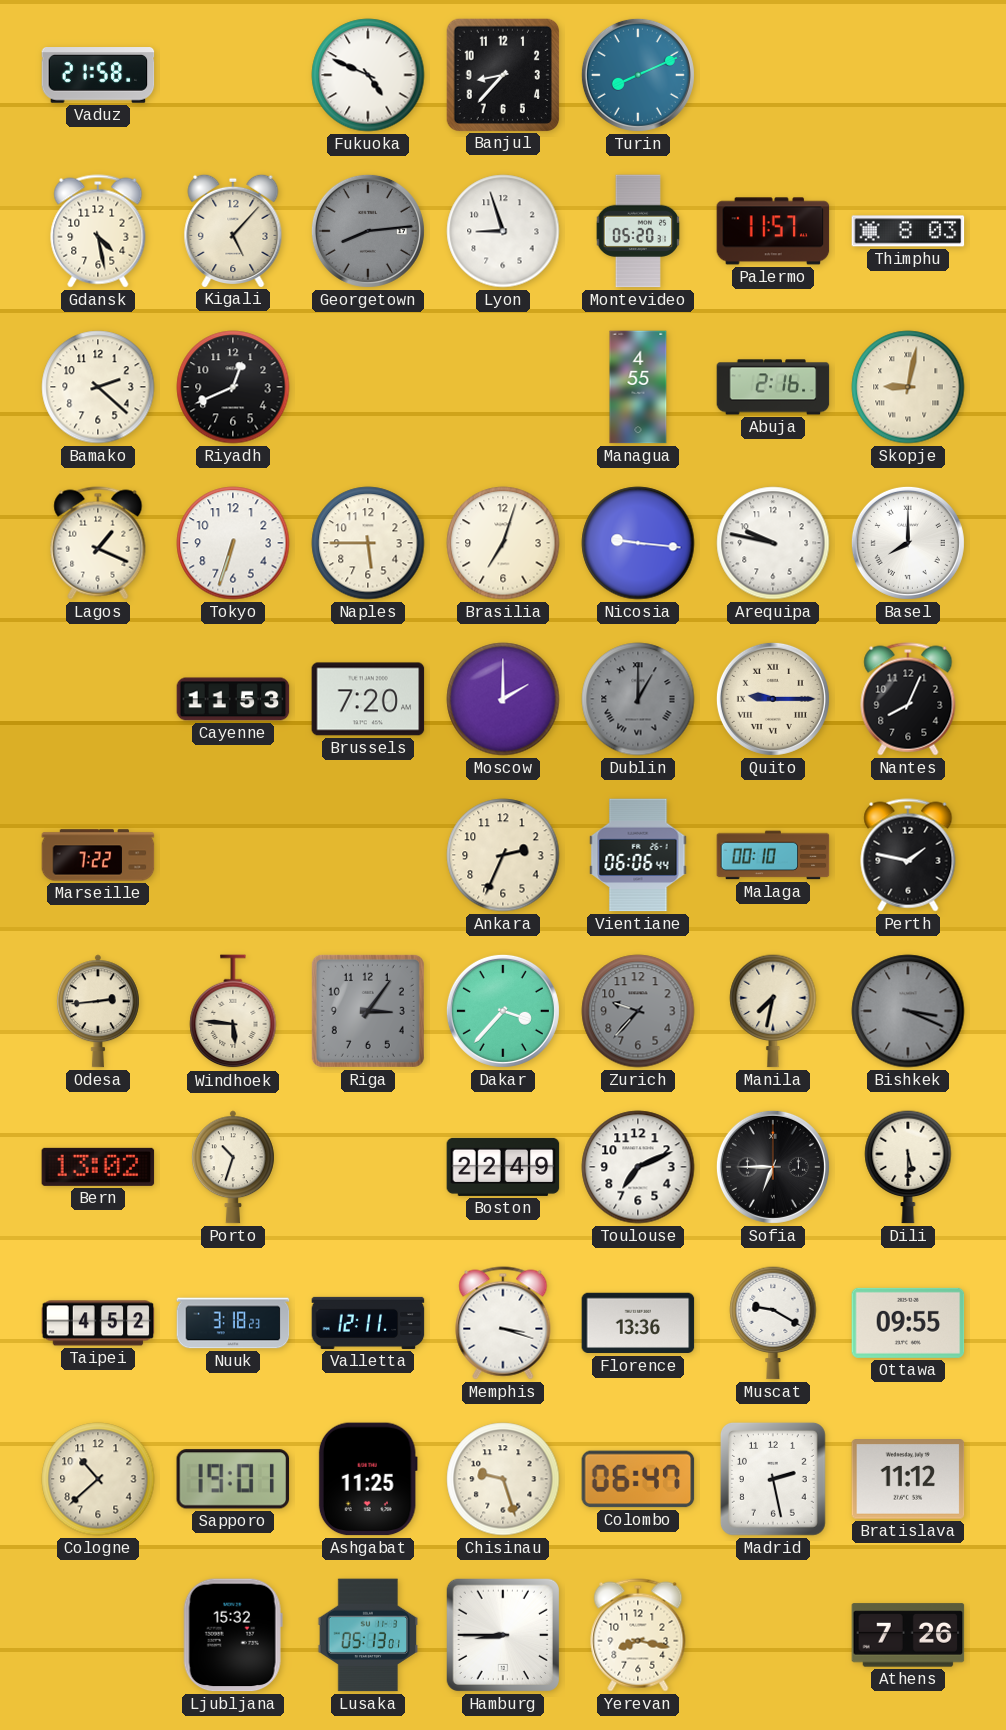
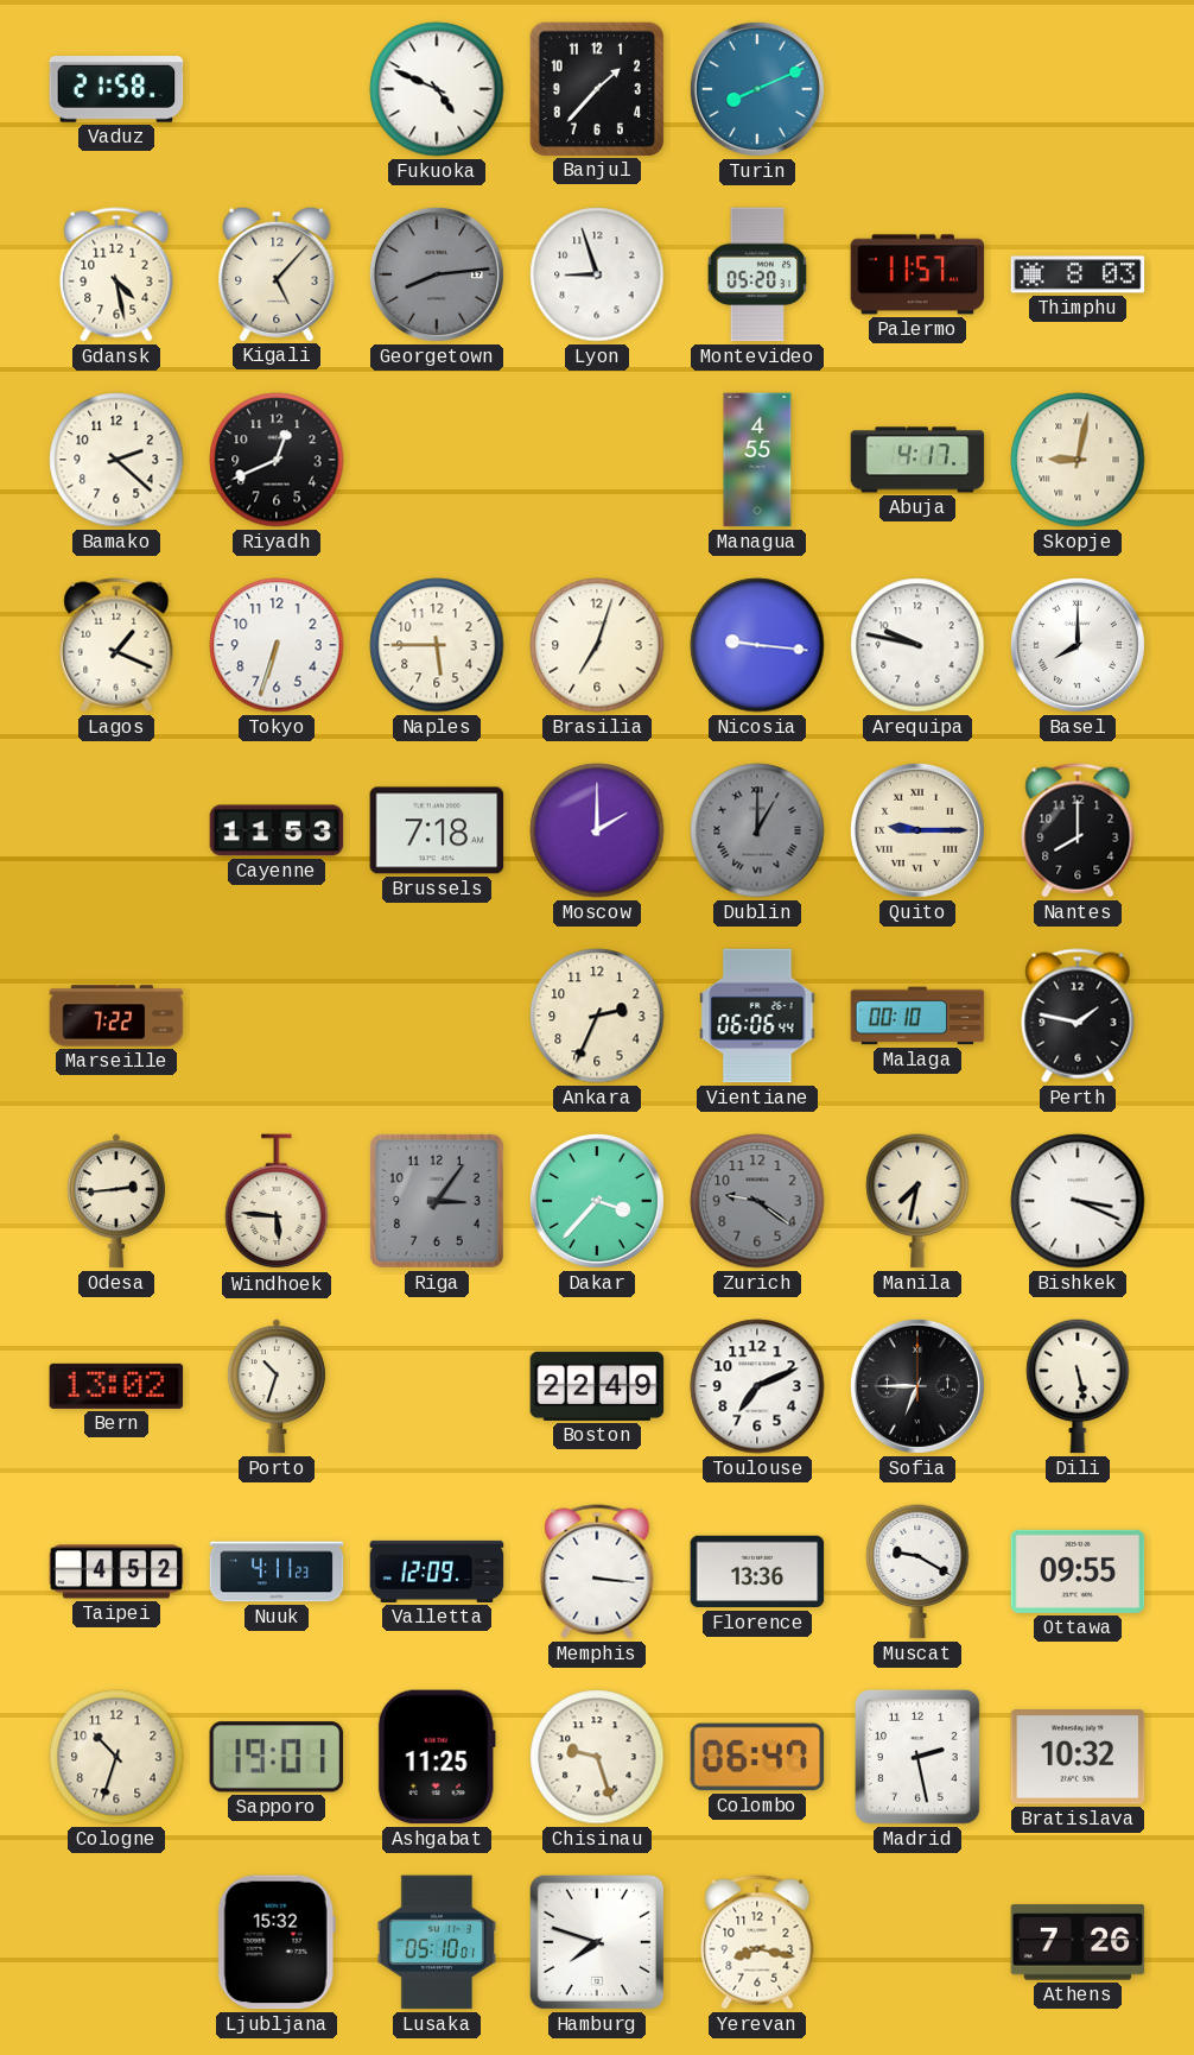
Banjul: 8:37 -> 1:37
Abuja: 2:16 -> 4:17
Brussels: 7:20 -> 7:18
Nantes: 8:04 -> 8:00
Zurich: 9:37 -> 9:21
Bishkek dial: grey -> white
Dili: 5:30 -> 5:28
Nuuk: 3:18 -> 4:11
Valletta: 12:11 -> 12:09
Memphis: 3:18 -> 3:16
Cologne: 10:38 -> 10:33
Bratislava: 11:12 -> 10:32
Lusaka: 05:13 -> 05:10
Hamburg: 8:45 -> 7:48
